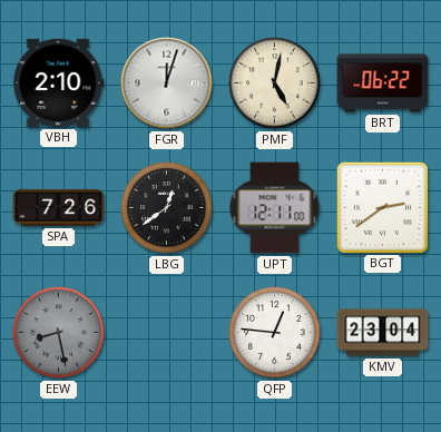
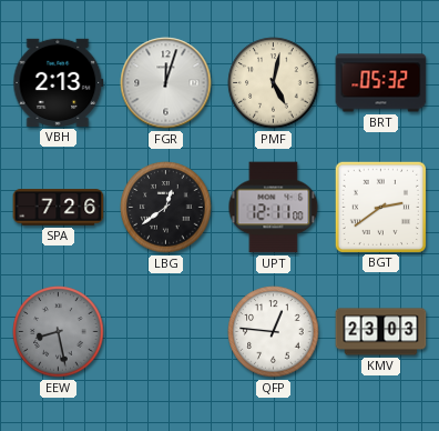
VBH: 2:10 -> 2:13
BRT: 06:22 -> 05:32
KMV: 23:04 -> 23:03
